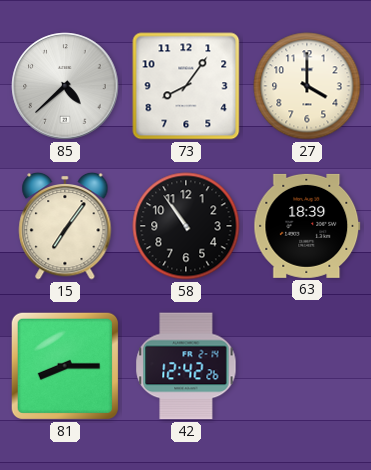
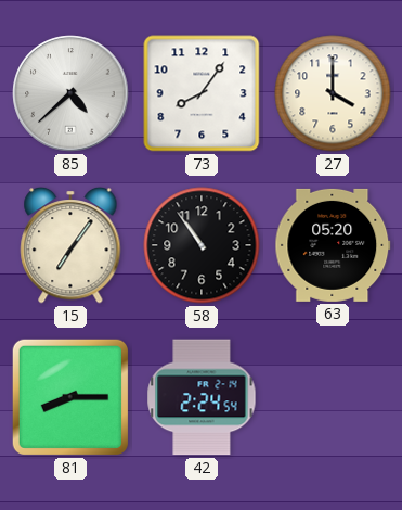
63: 18:39 -> 05:20
42: 12:42 -> 2:24
